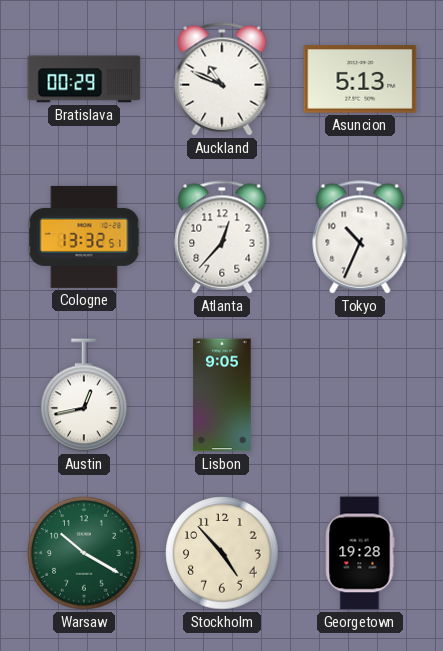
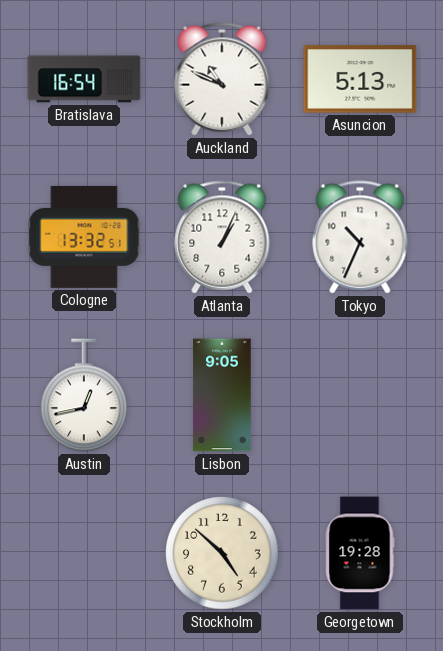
Bratislava: 00:29 -> 16:54
Atlanta: 12:37 -> 1:04
Warsaw: 10:20 -> none
Stockholm: 4:53 -> 4:52
